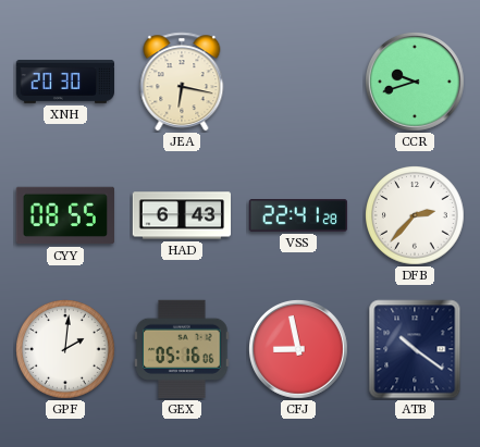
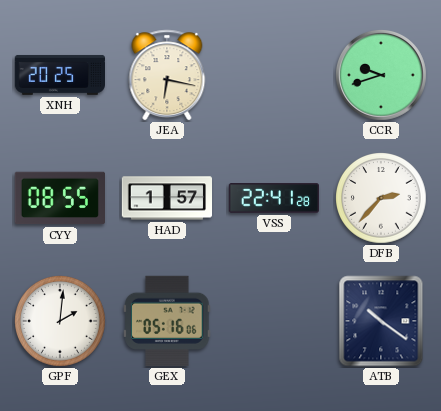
XNH: 20:30 -> 20:25
HAD: 6:43 -> 1:57
CFJ: 8:58 -> none
